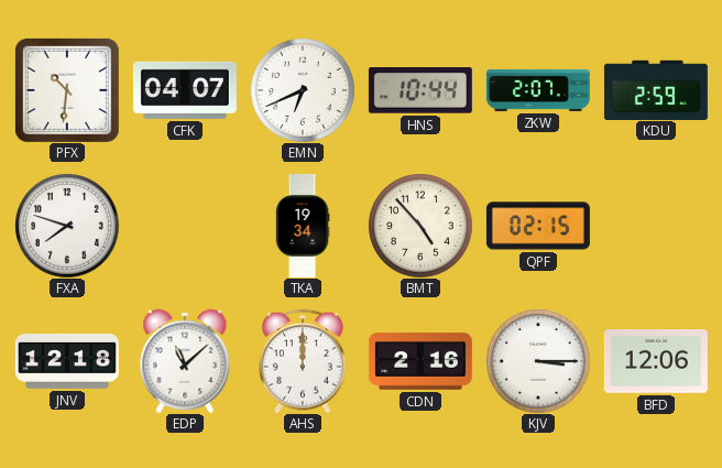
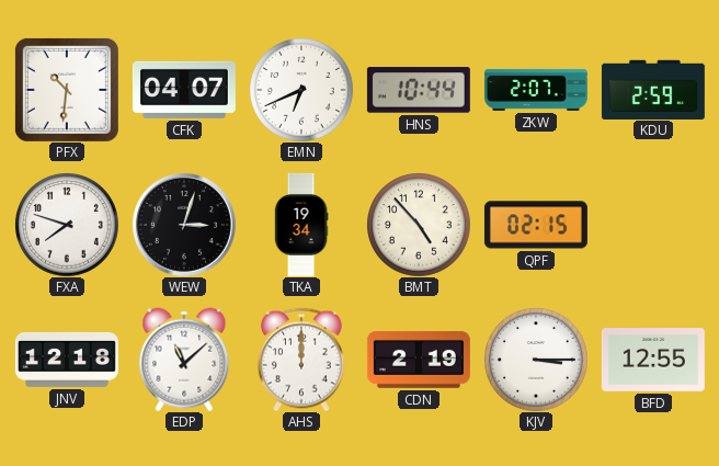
WEW: none -> 3:03
CDN: 2:16 -> 2:19
BFD: 12:06 -> 12:55
